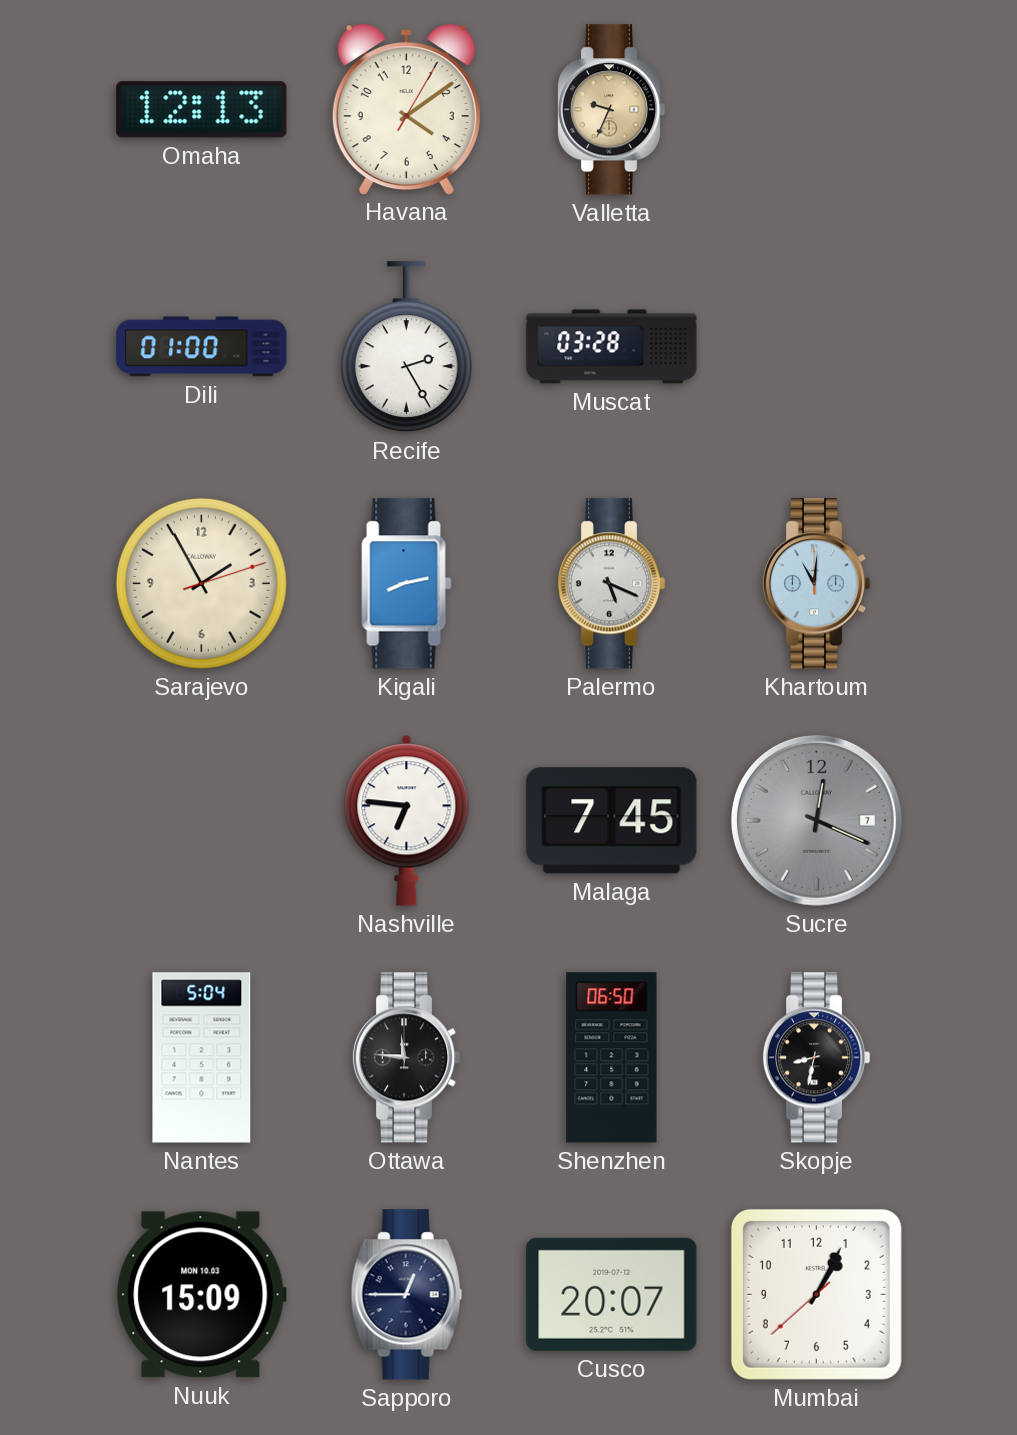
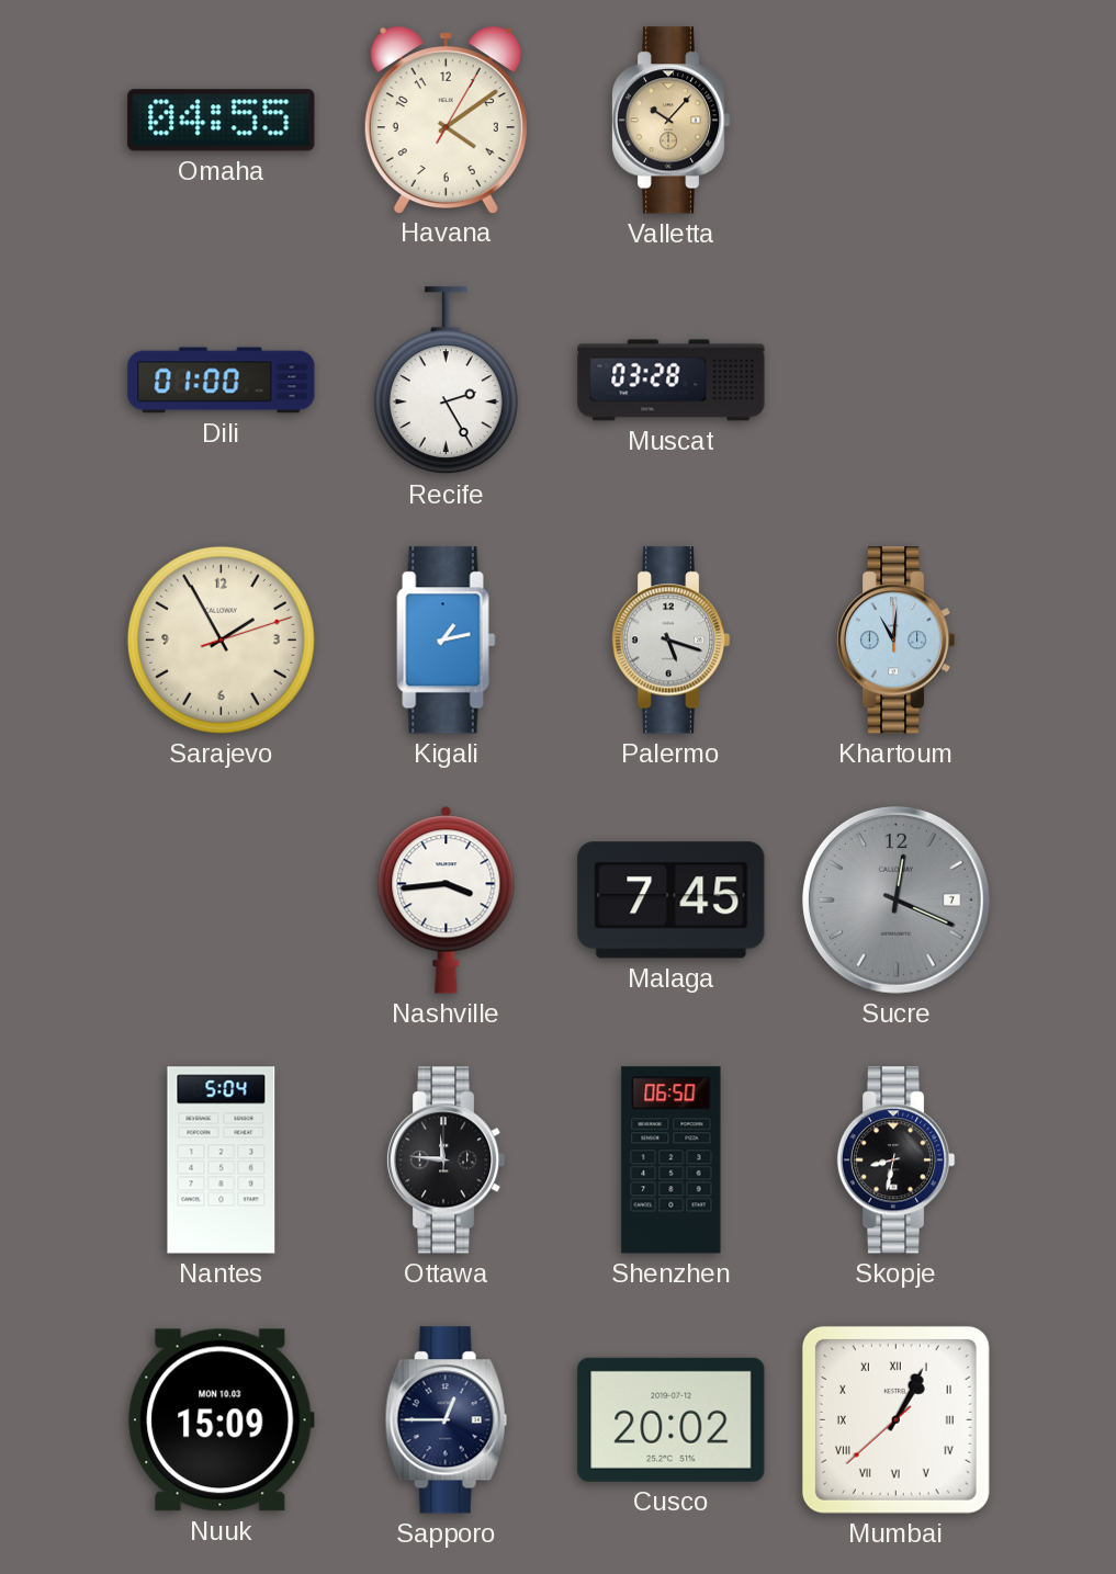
Omaha: 12:13 -> 04:55
Valletta: 9:34 -> 10:07
Kigali: 8:13 -> 1:13
Palermo: 5:19 -> 5:18
Nashville: 6:46 -> 3:44
Cusco: 20:07 -> 20:02
Mumbai numerals: Arabic -> Roman
